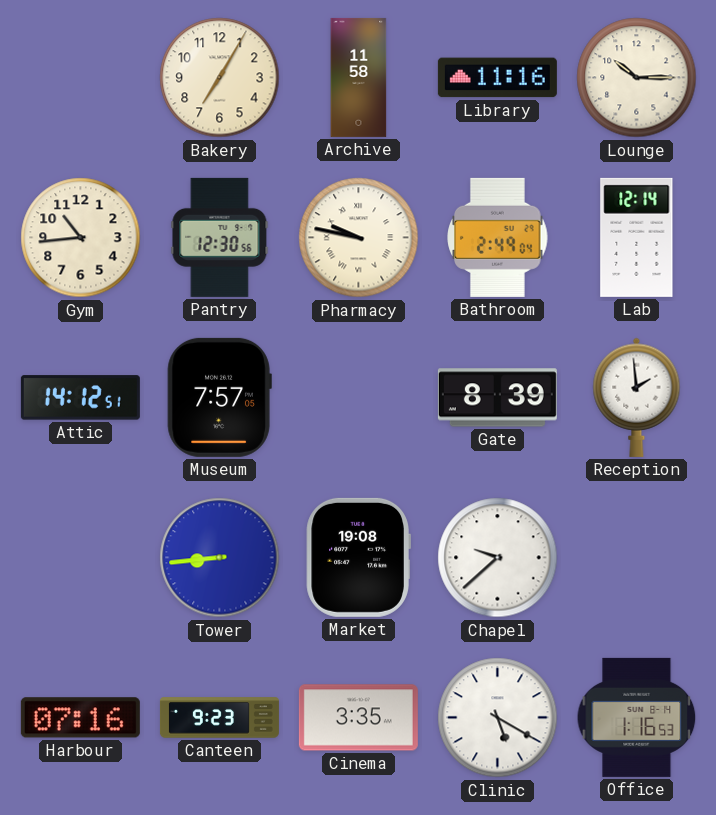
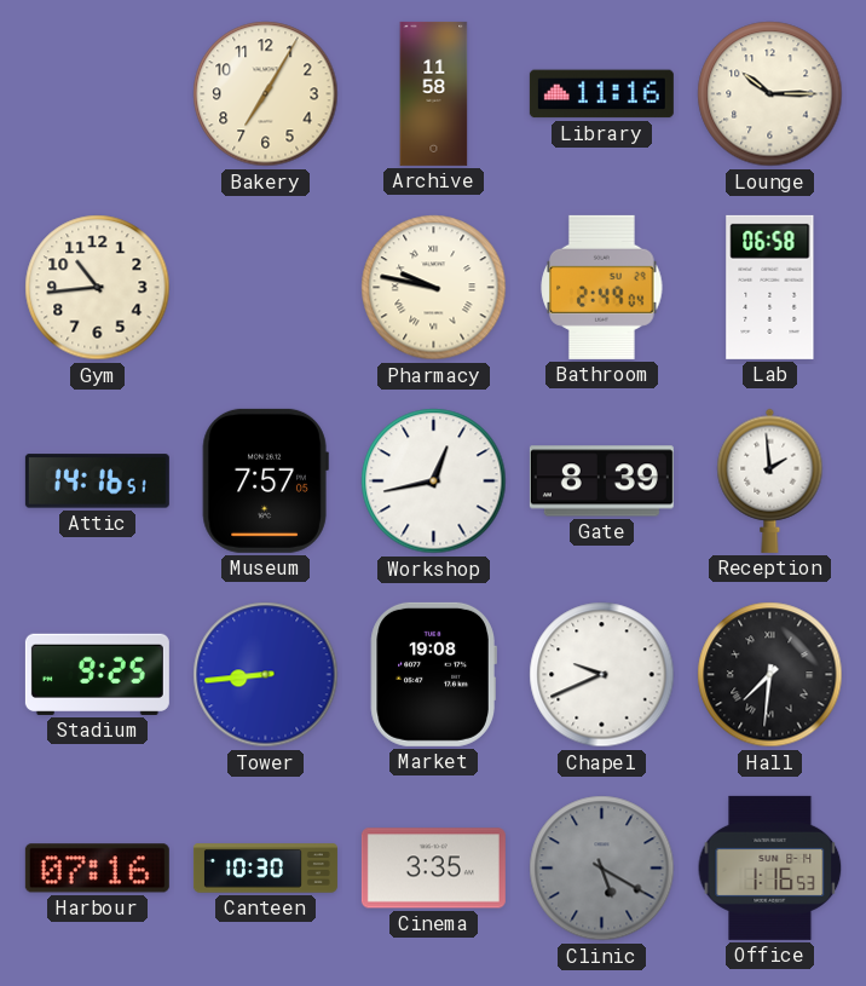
Pantry: 12:30 -> none
Lab: 12:14 -> 06:58
Attic: 14:12 -> 14:16
Workshop: none -> 12:43
Stadium: none -> 9:25
Chapel: 9:38 -> 9:41
Hall: none -> 7:31
Canteen: 9:23 -> 10:30
Clinic dial: white -> grey
